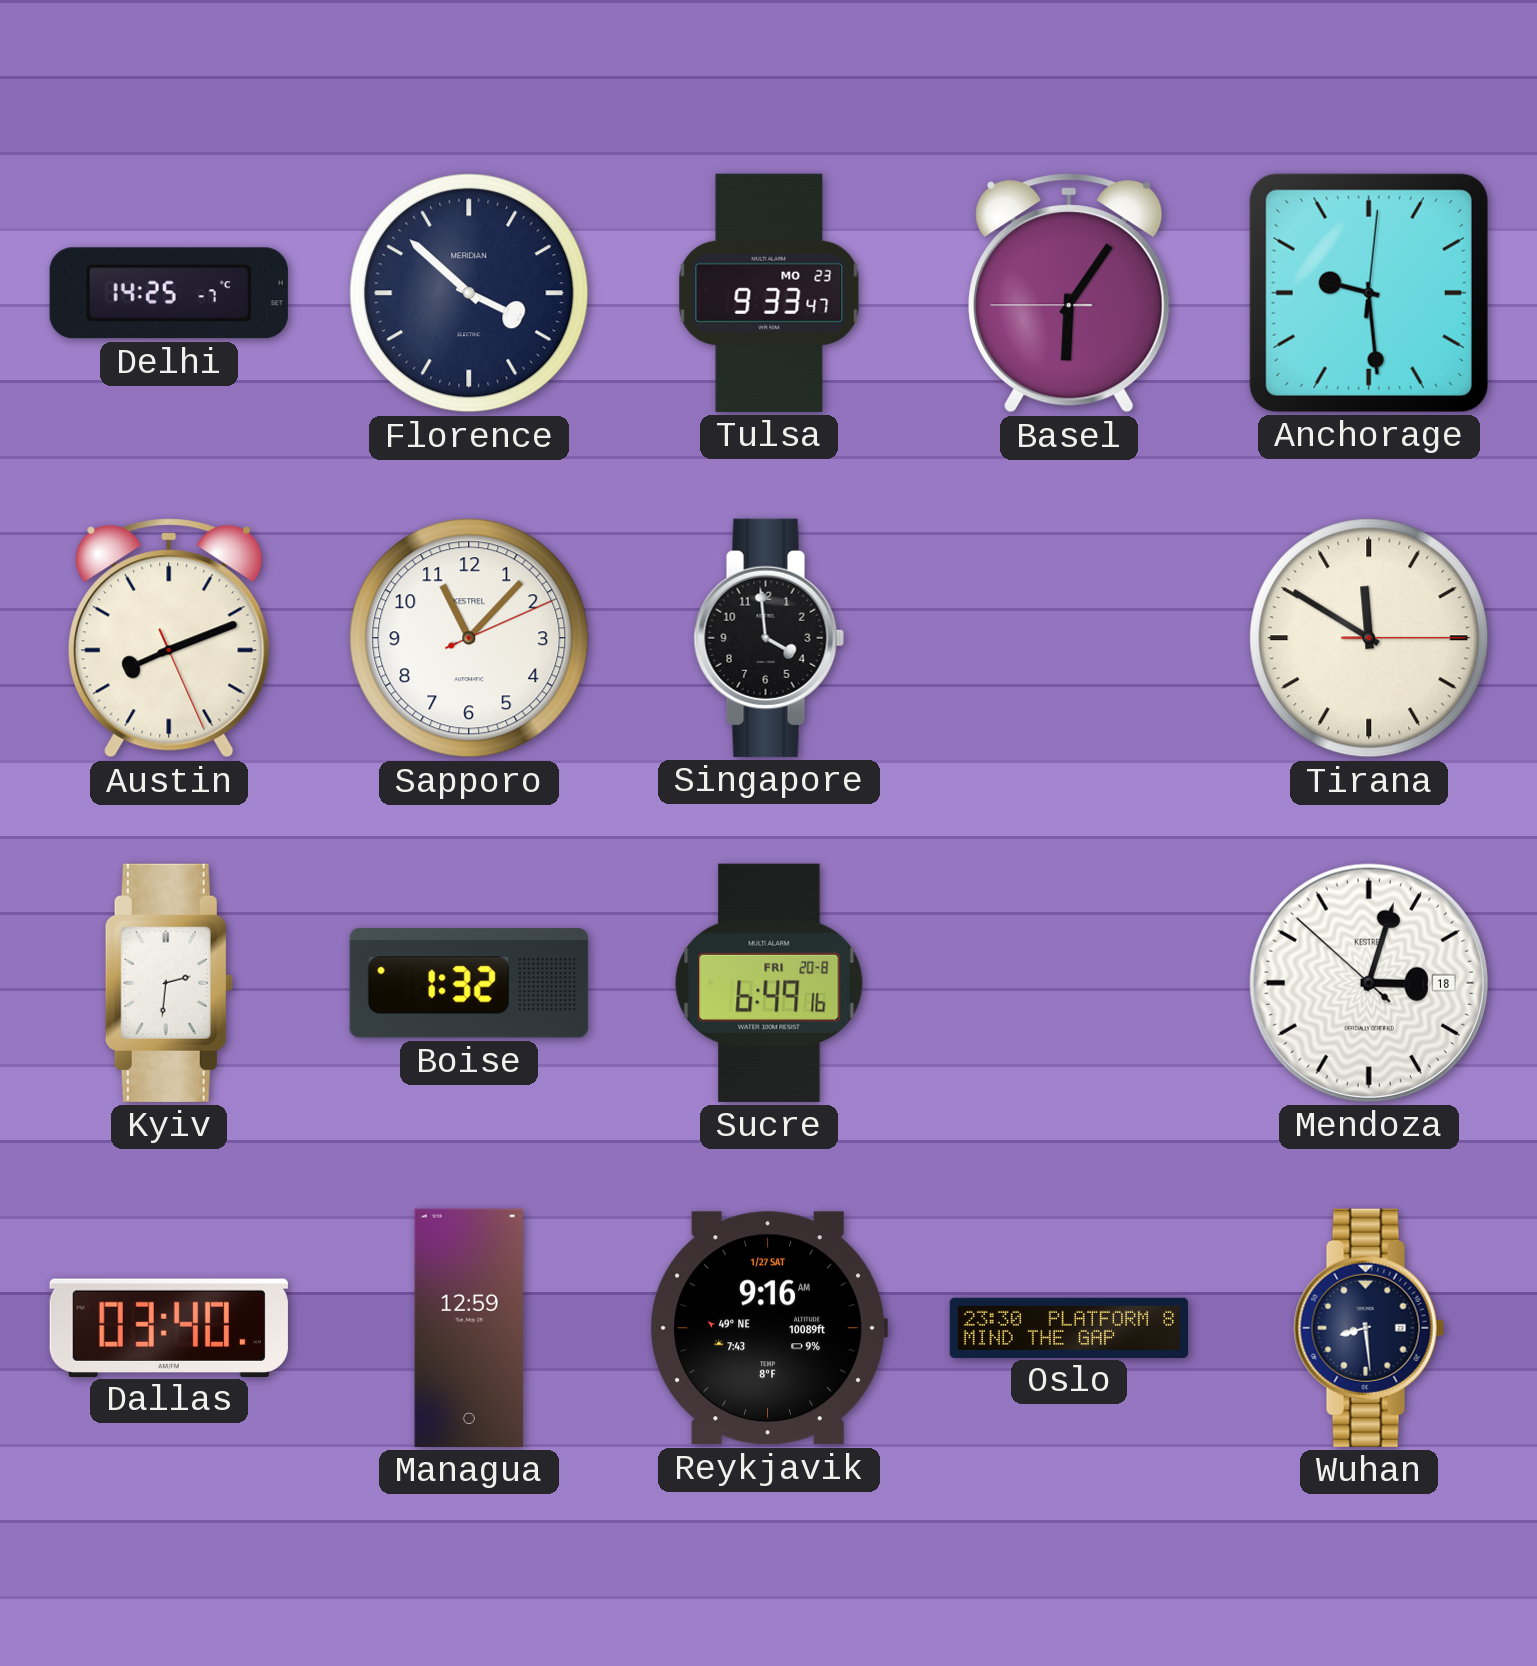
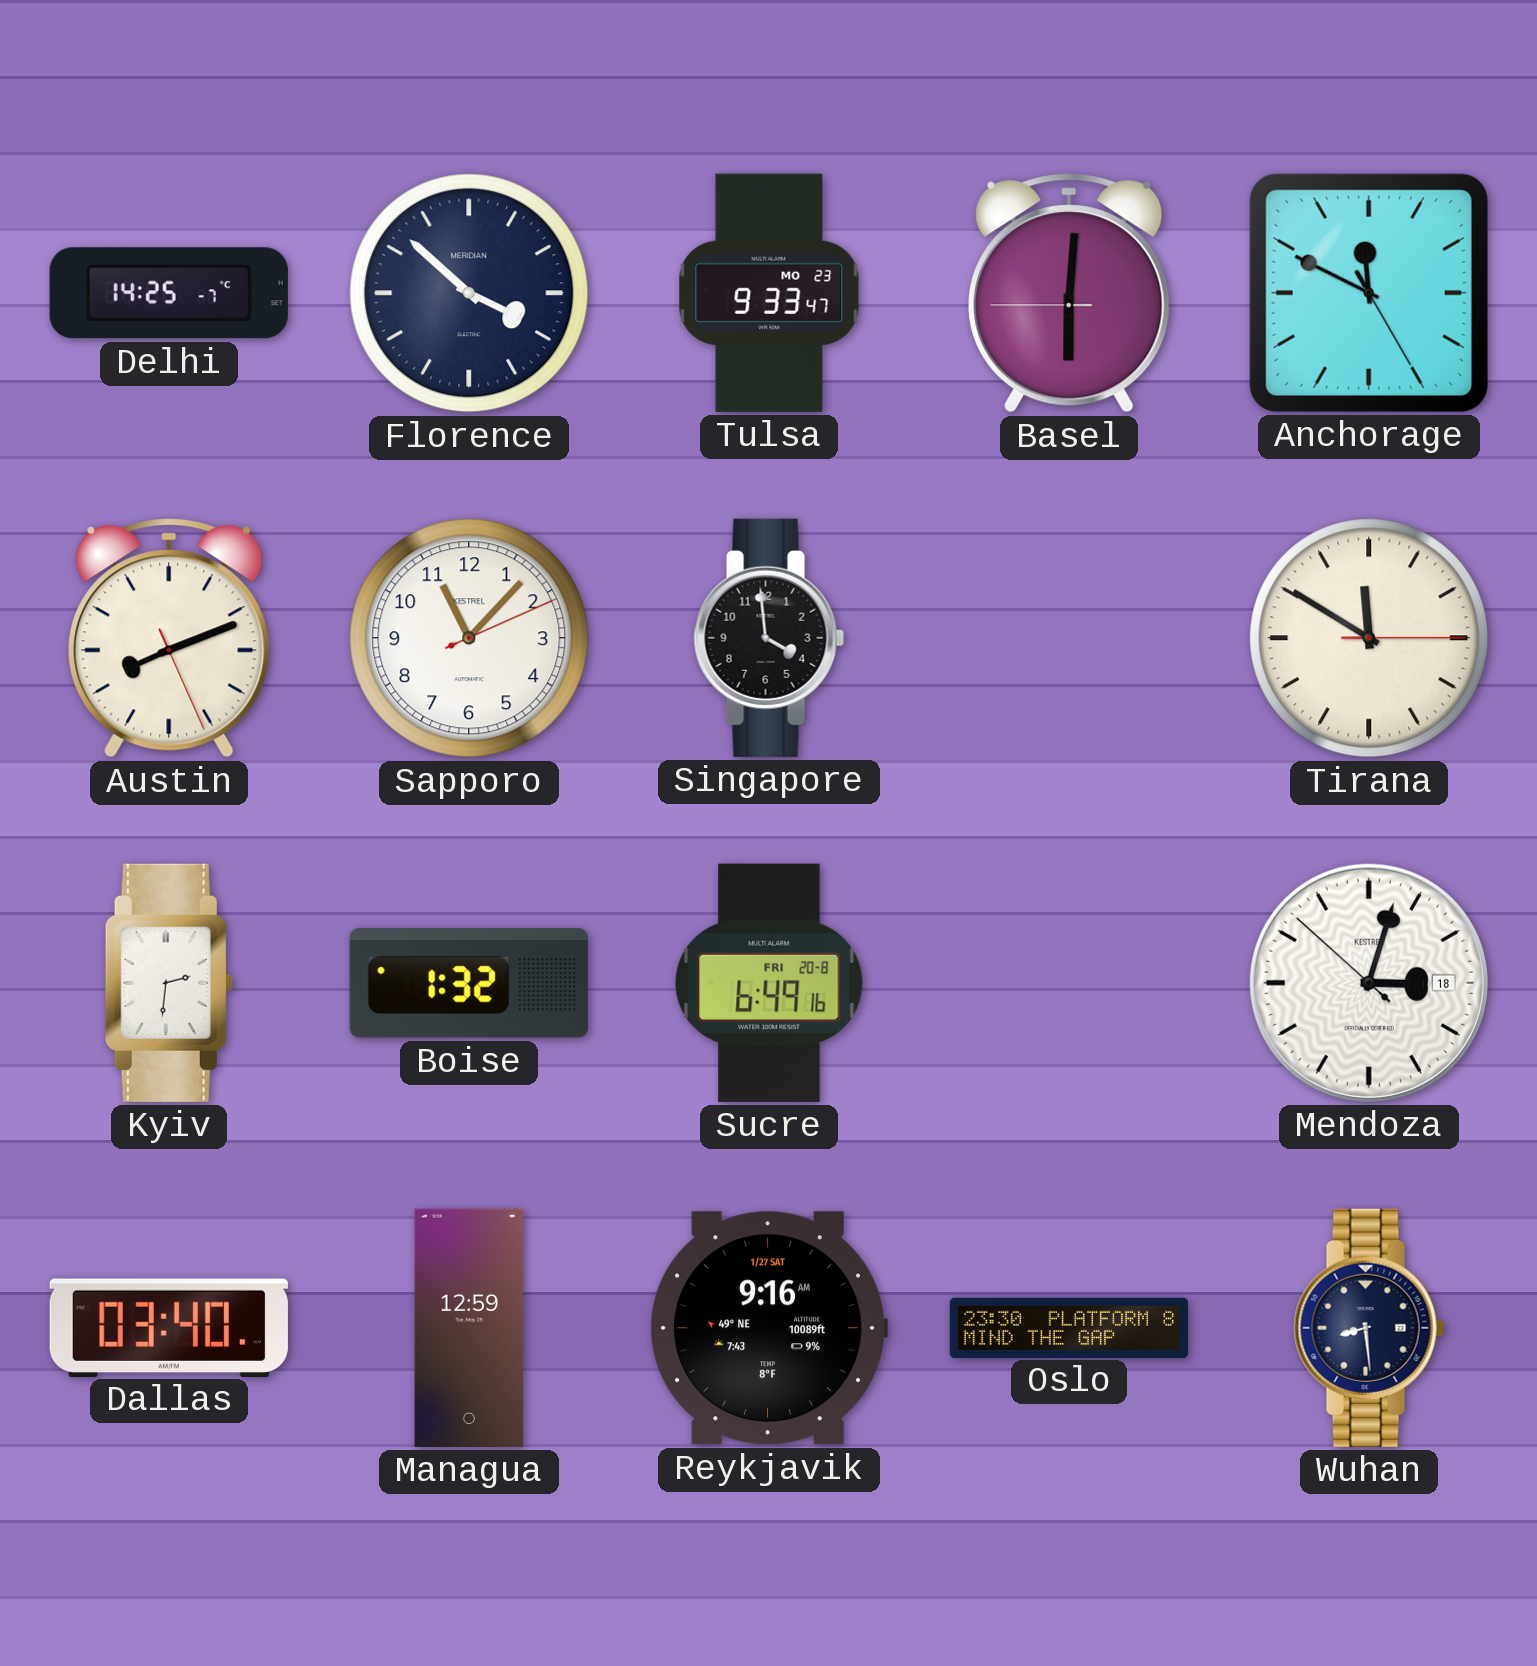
Basel: 6:05 -> 6:00
Anchorage: 9:29 -> 11:49
